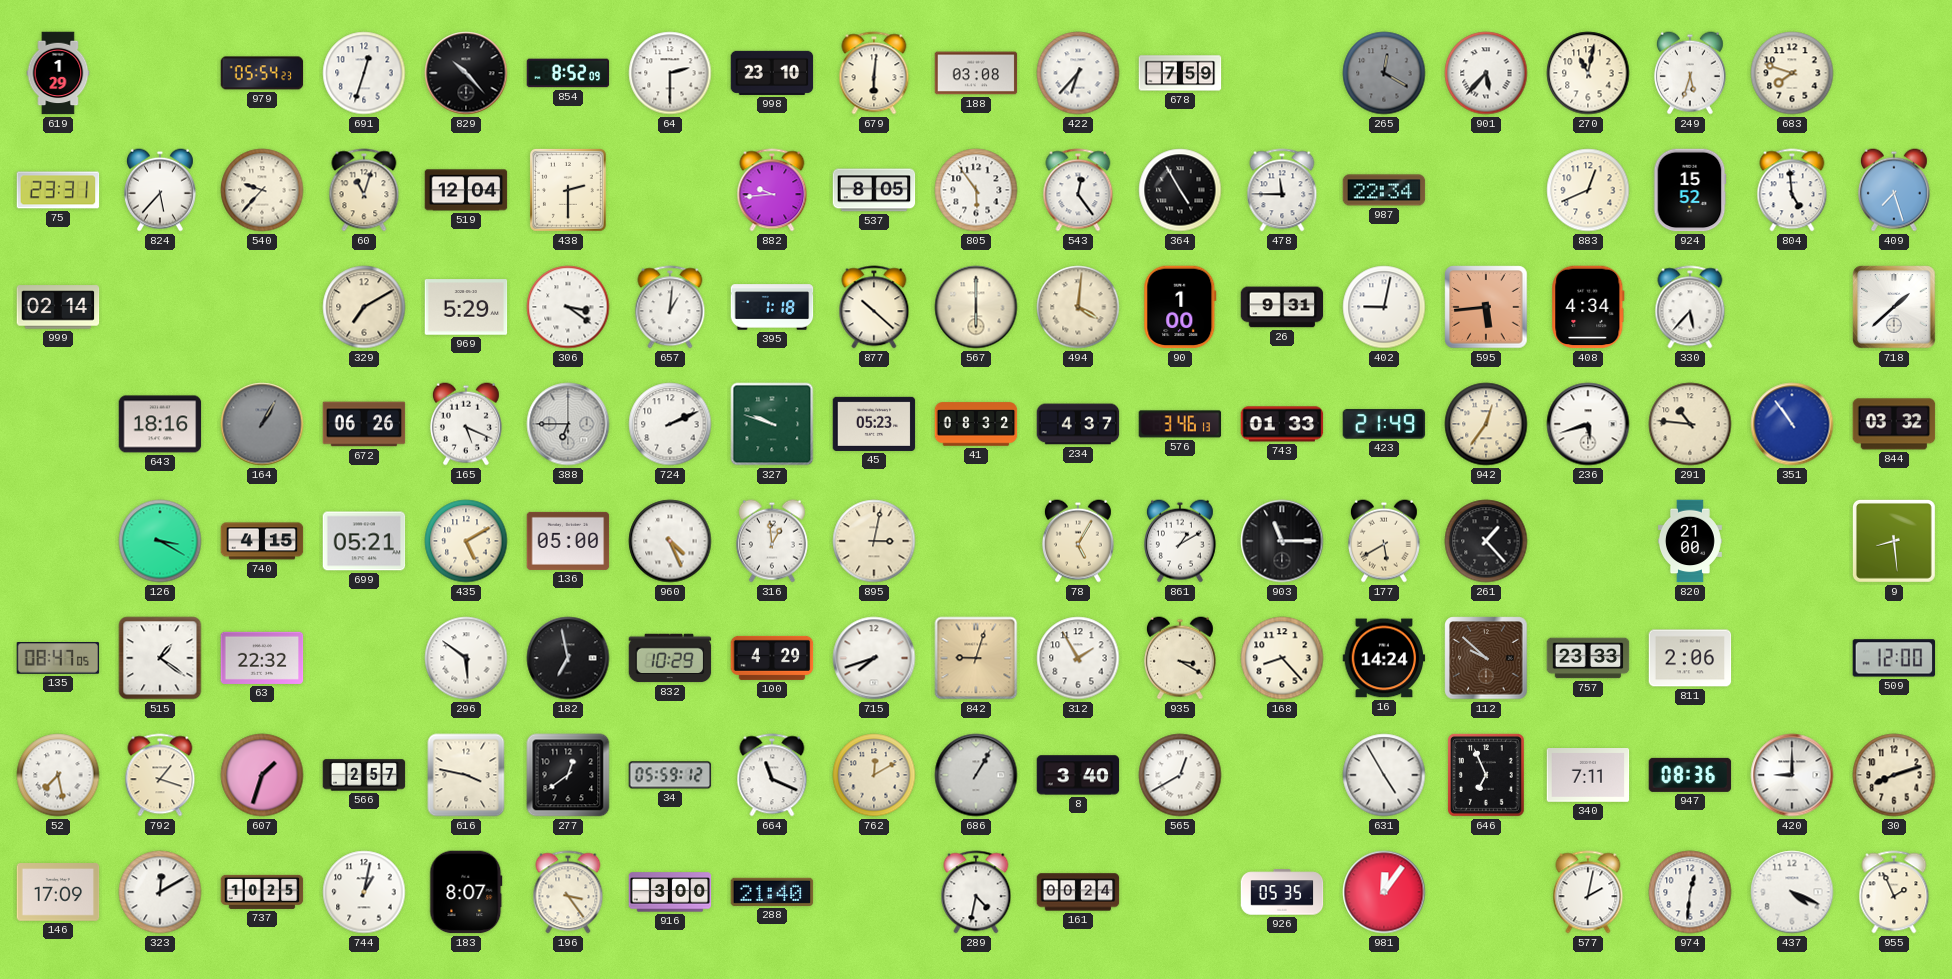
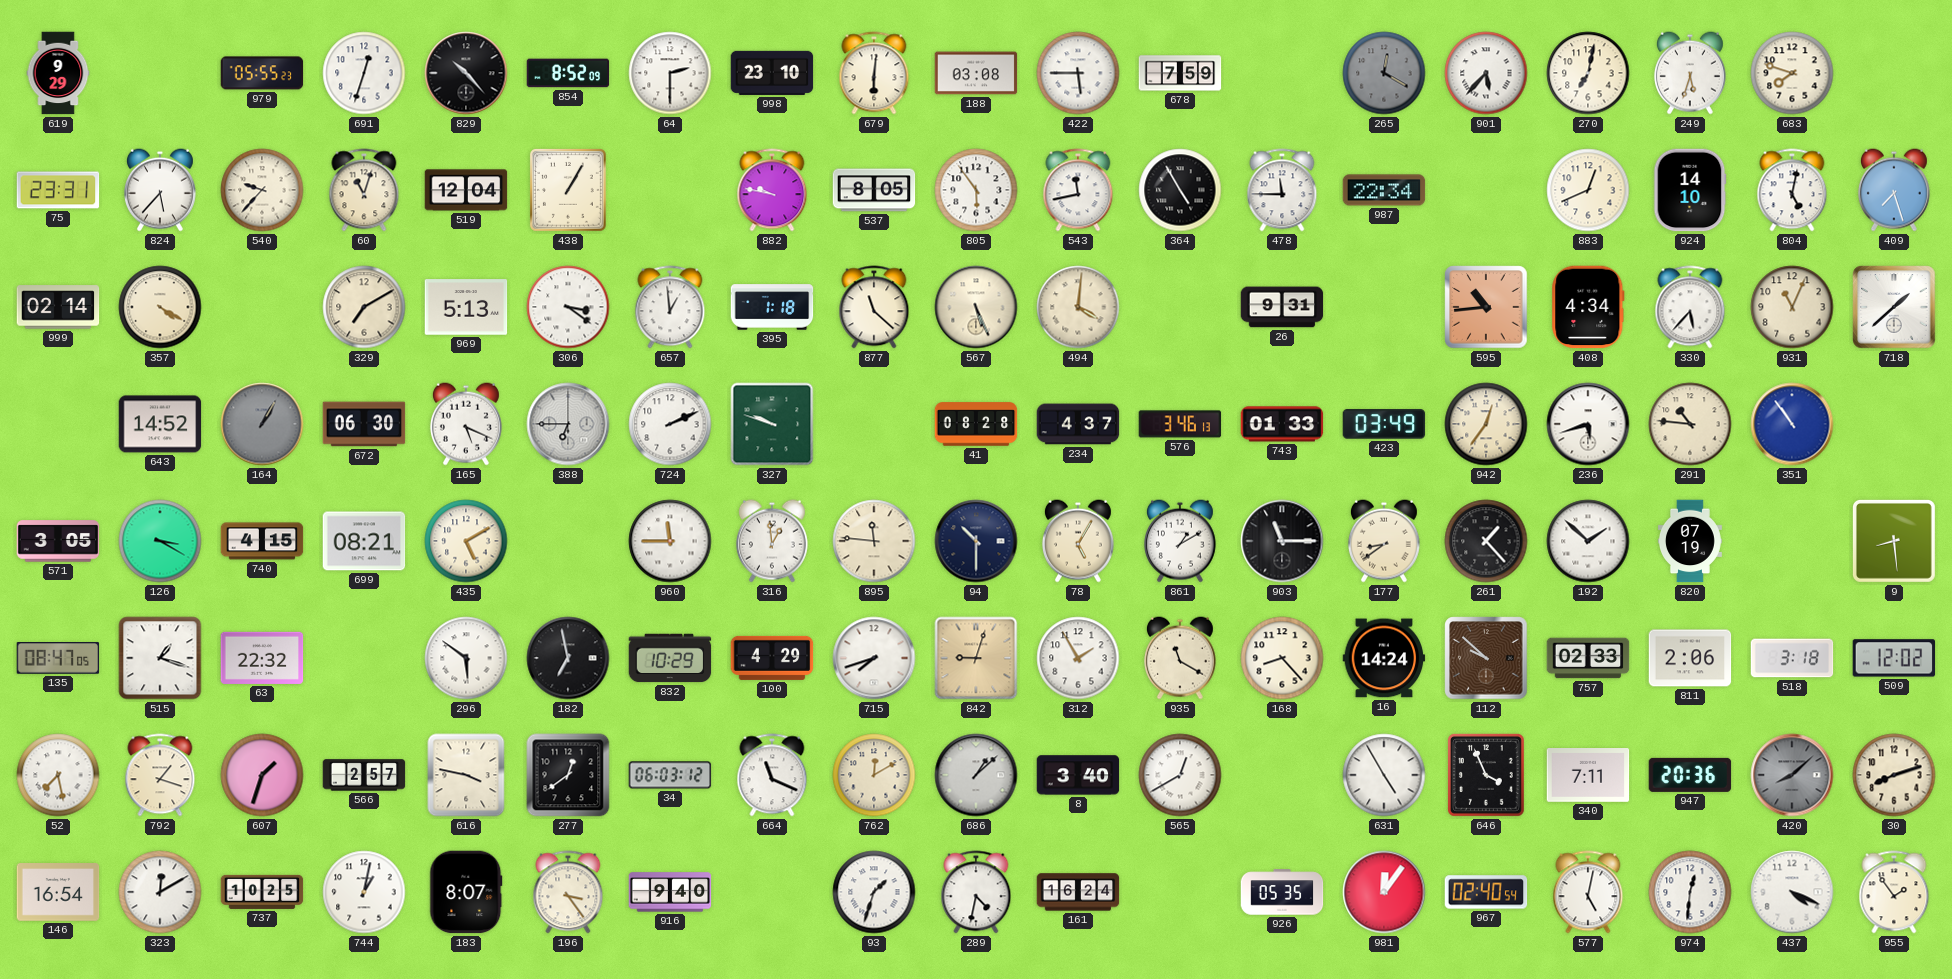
619: 1:29 -> 9:29
979: 05:54 -> 05:55
422: 6:37 -> 5:45
270: 11:02 -> 7:02
438: 2:30 -> 1:05
882: 9:44 -> 9:47
543: 12:24 -> 11:43
924: 15:52 -> 14:10
804: 4:59 -> 5:02
357: none -> 4:20
969: 5:29 -> 5:13
657: 1:01 -> 12:59
877: 10:22 -> 11:22
567: 6:00 -> 5:26
90: 1:00 -> none
402: 9:02 -> none
595: 5:44 -> 10:44
931: none -> 11:04
643: 18:16 -> 14:52
672: 06:26 -> 06:30
45: 05:23 -> none
41: 08:32 -> 08:28
423: 21:49 -> 03:49
844: 03:32 -> none
571: none -> 3:05
699: 05:21 -> 08:21
136: 05:00 -> none
960: 4:26 -> 11:45
895: 3:02 -> 11:46
94: none -> 10:30
177: 5:40 -> 8:39
192: none -> 1:52
820: 21:00 -> 07:19
515: 1:21 -> 1:18
935: 3:20 -> 11:20
757: 23:33 -> 02:33
518: none -> 3:18
509: 12:00 -> 12:02
34: 05:59 -> 06:03
686: 1:05 -> 1:08
646: 6:56 -> 3:56
947: 08:36 -> 20:36
420: 9:00 -> 8:08
420 dial: white -> grey
146: 17:09 -> 16:54
916: 3:00 -> 9:40
288: 21:40 -> none
93: none -> 1:33
161: 00:24 -> 16:24
967: none -> 02:40
577: 2:02 -> 5:02
955: 1:56 -> 1:54
